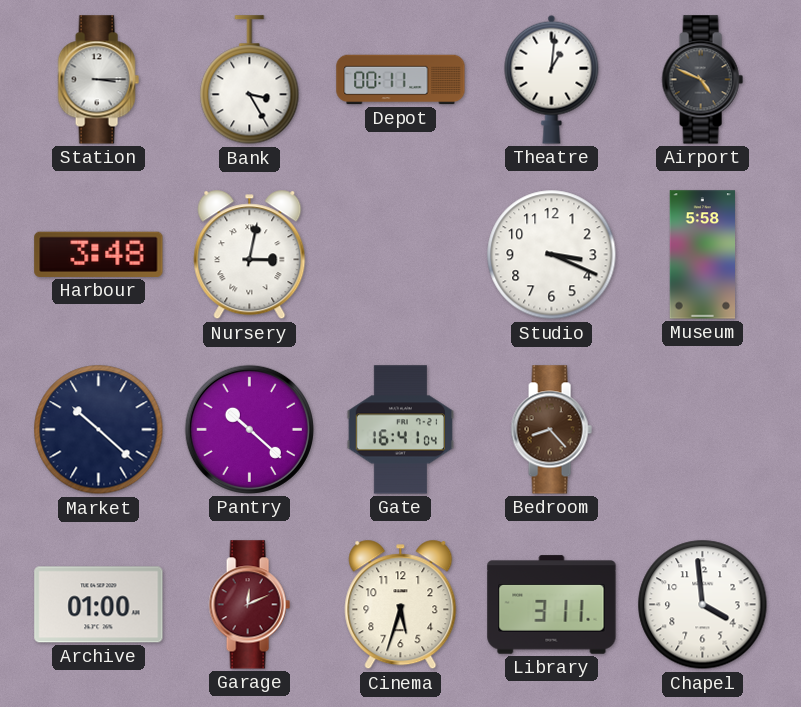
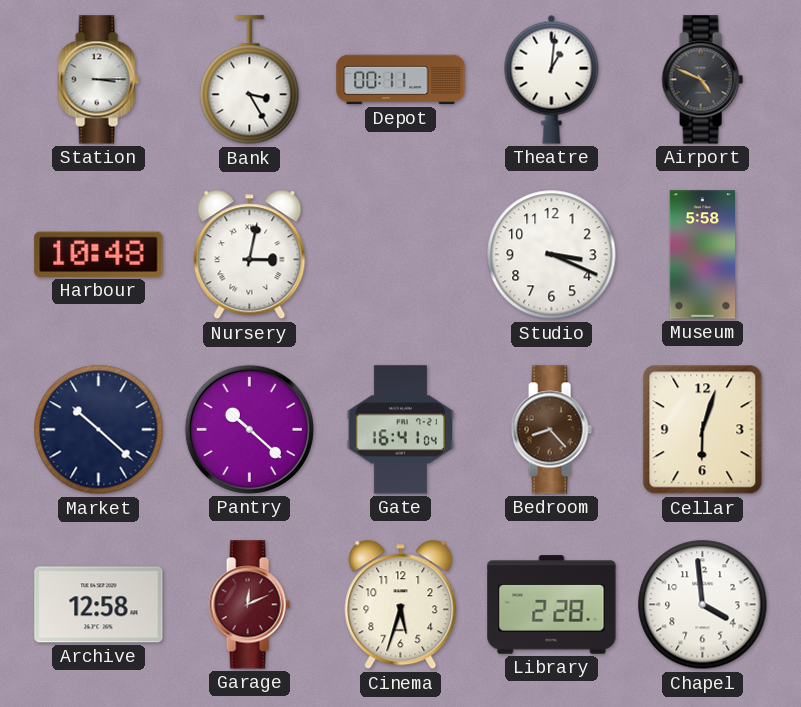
Harbour: 3:48 -> 10:48
Cellar: none -> 6:03
Archive: 01:00 -> 12:58
Library: 3:11 -> 2:28
